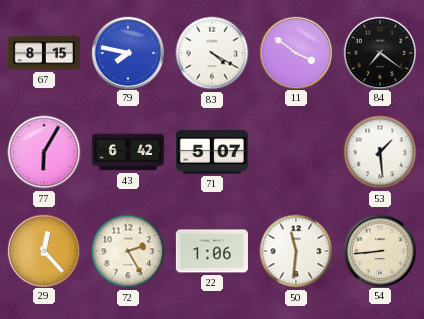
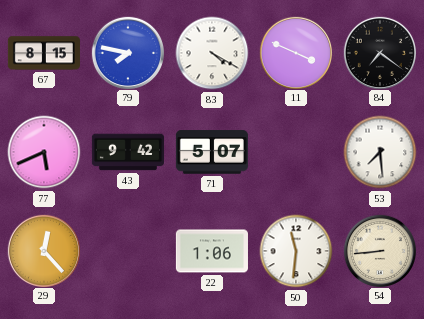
11: 3:51 -> 3:49
77: 6:05 -> 5:41
43: 6:42 -> 9:42
53: 1:29 -> 7:29
72: 2:25 -> none
